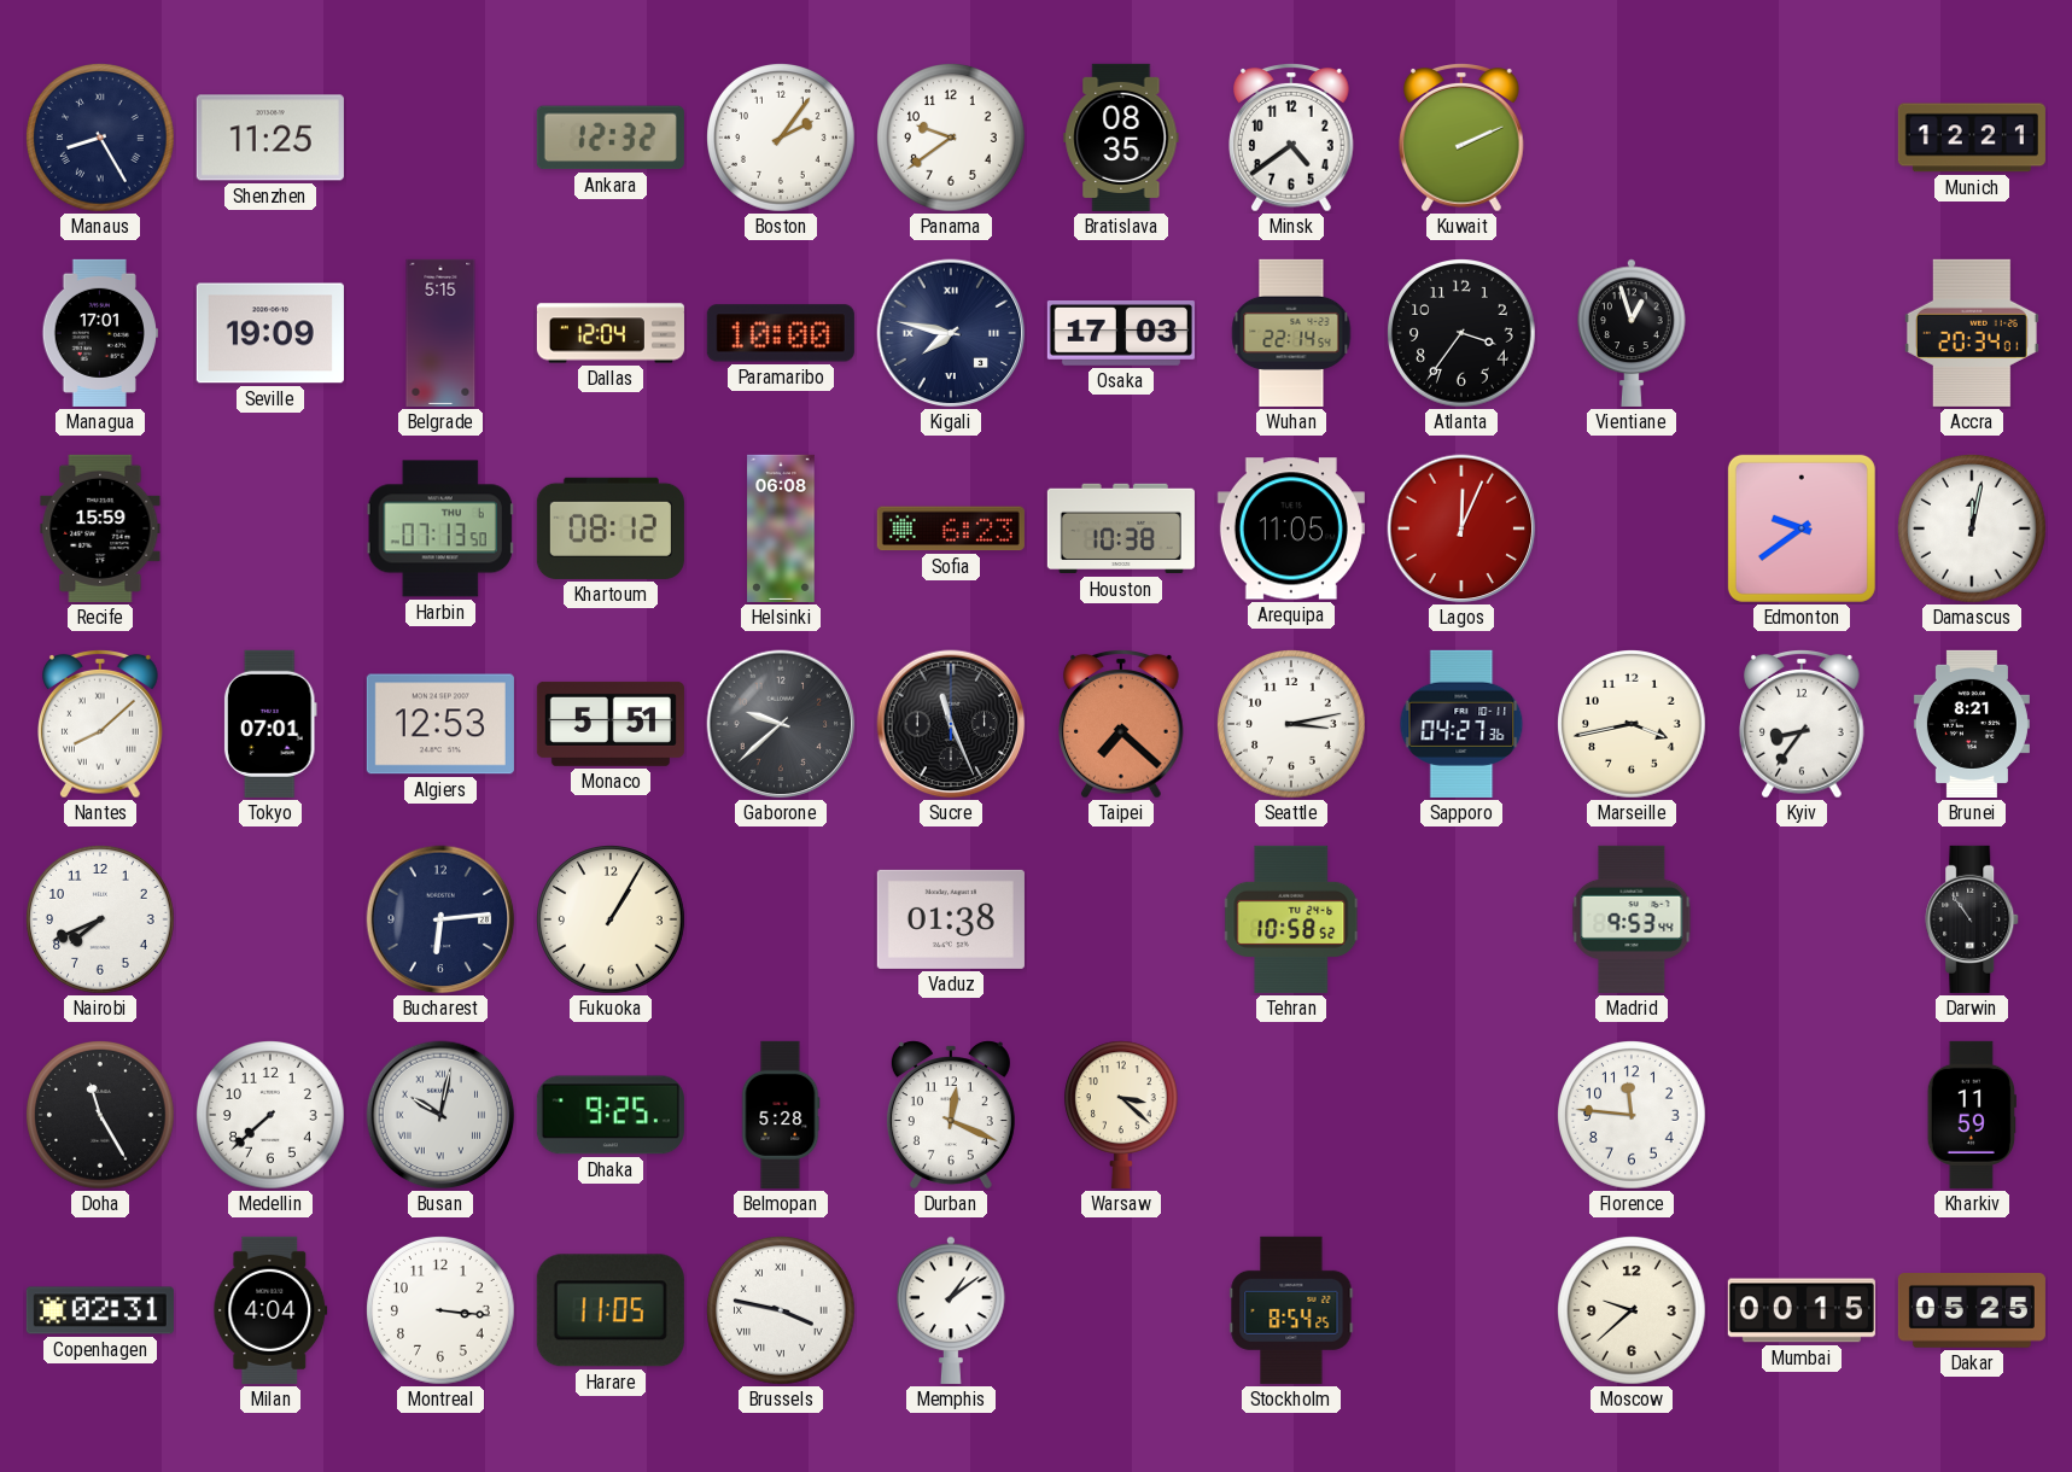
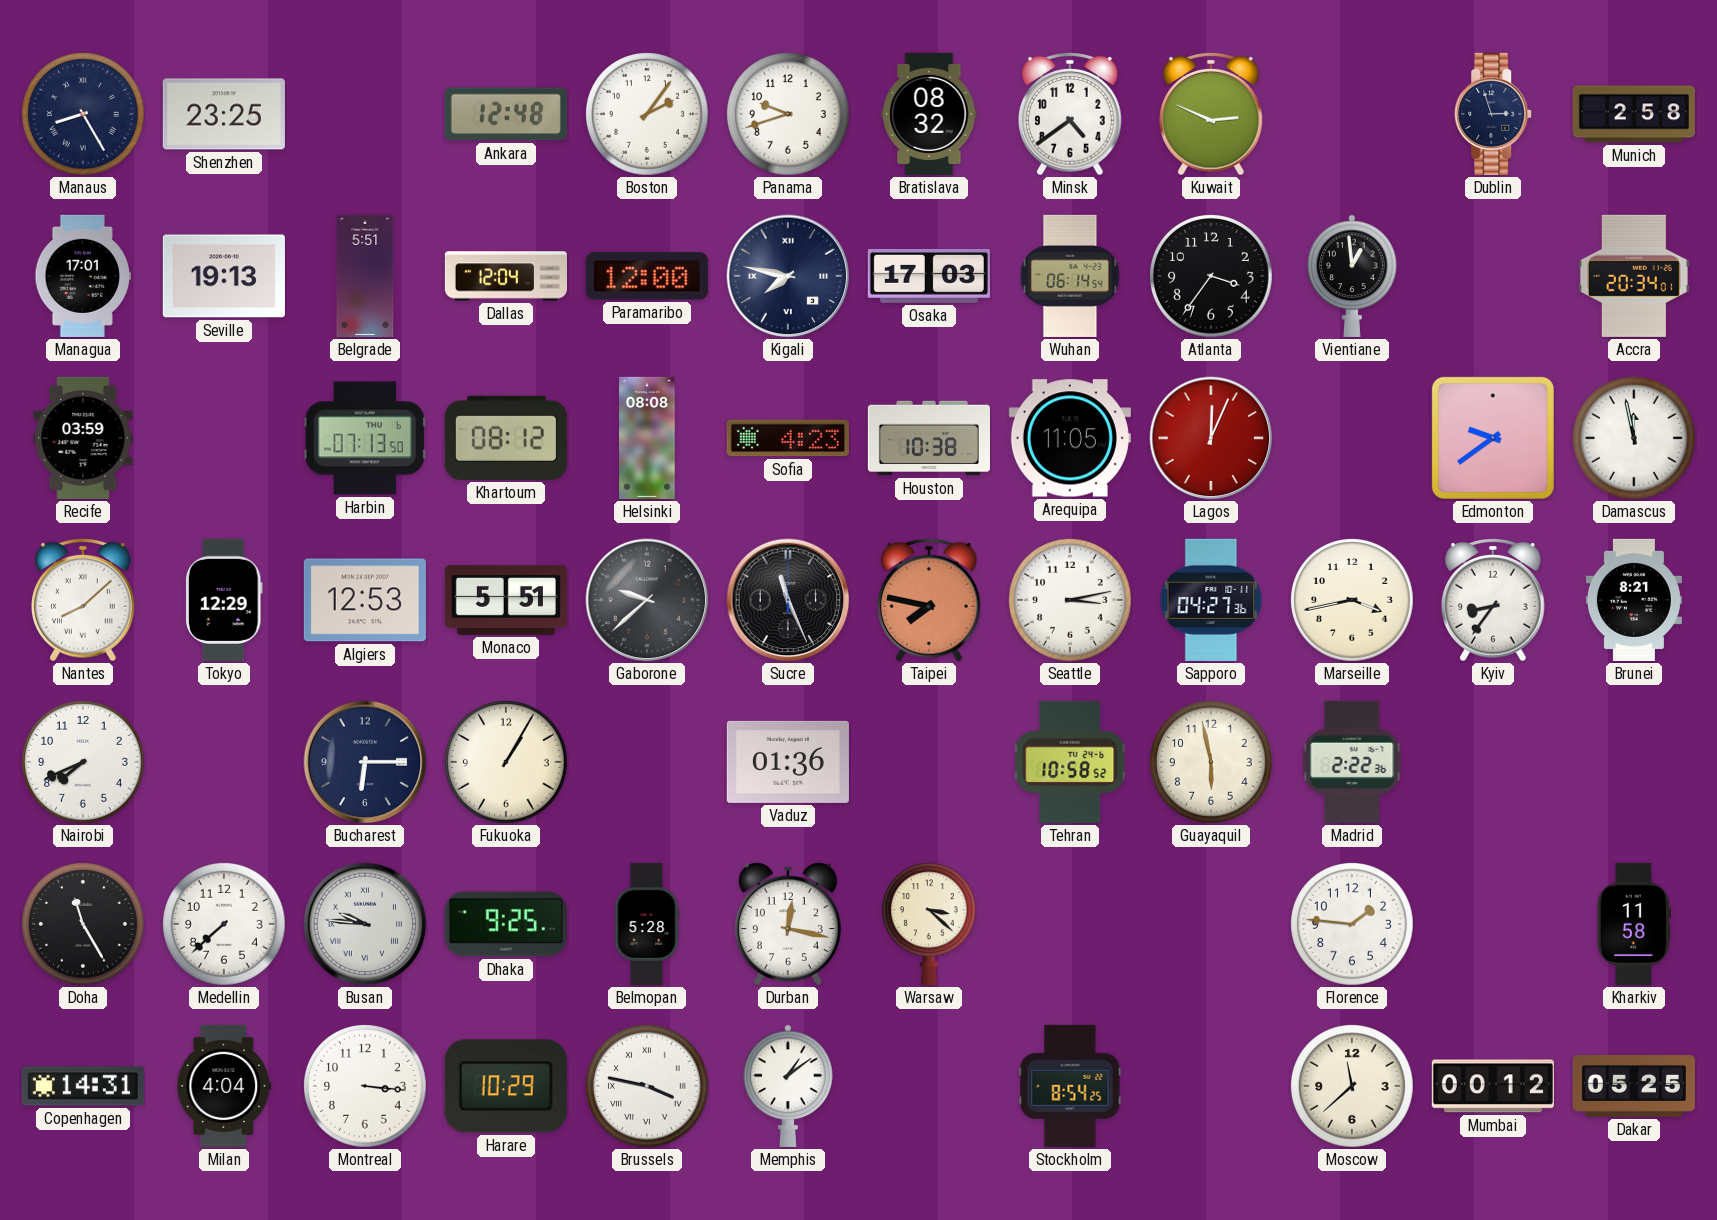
Shenzhen: 11:25 -> 23:25
Ankara: 12:32 -> 12:48
Panama: 9:39 -> 9:42
Bratislava: 08:35 -> 08:32
Kuwait: 2:11 -> 2:49
Dublin: none -> 2:57
Munich: 12:21 -> 2:58
Seville: 19:09 -> 19:13
Belgrade: 5:15 -> 5:51
Paramaribo: 10:00 -> 12:00
Wuhan: 22:14 -> 06:14
Vientiane: 12:57 -> 12:59
Recife: 15:59 -> 03:59
Helsinki: 06:08 -> 08:08
Sofia: 6:23 -> 4:23
Damascus: 12:02 -> 11:58
Tokyo: 07:01 -> 12:29
Taipei: 7:22 -> 7:47
Bucharest: 6:14 -> 6:15
Vaduz: 01:38 -> 01:36
Guayaquil: none -> 5:58
Madrid: 9:53 -> 2:22
Darwin: 10:54 -> none
Busan: 10:02 -> 9:46
Durban: 12:19 -> 12:17
Florence: 11:46 -> 1:46
Kharkiv: 11:59 -> 11:58
Copenhagen: 02:31 -> 14:31
Harare: 11:05 -> 10:29
Moscow: 9:38 -> 11:38
Mumbai: 00:15 -> 00:12
